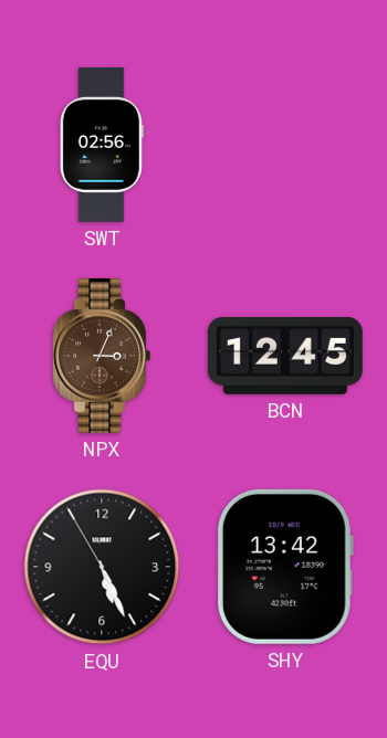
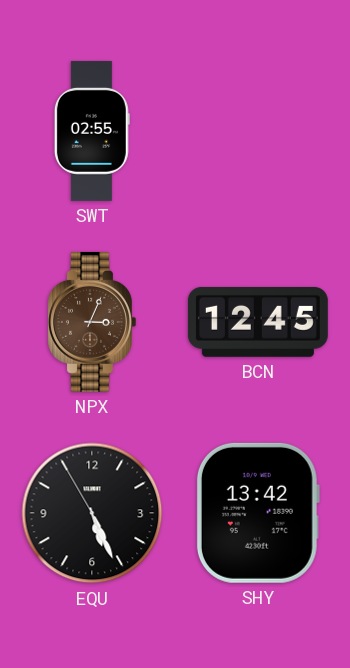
SWT: 02:56 -> 02:55
